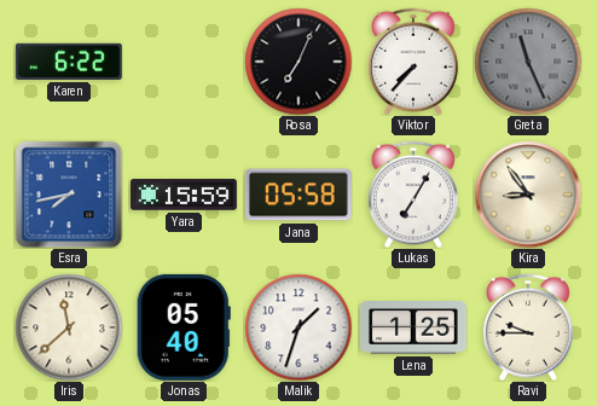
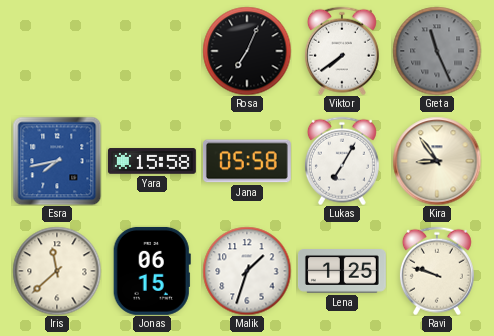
Karen: 6:22 -> none
Viktor: 7:37 -> 7:39
Yara: 15:59 -> 15:58
Jonas: 05:40 -> 06:15
Ravi: 9:45 -> 9:48
